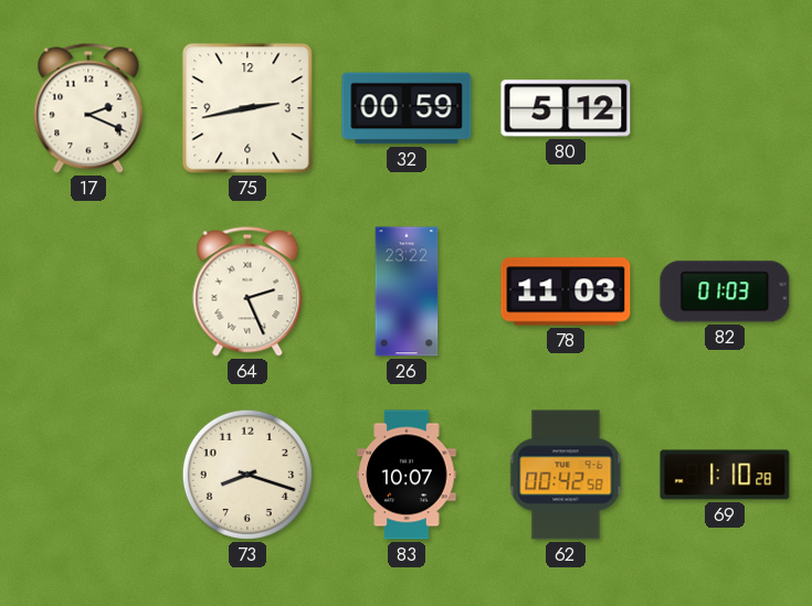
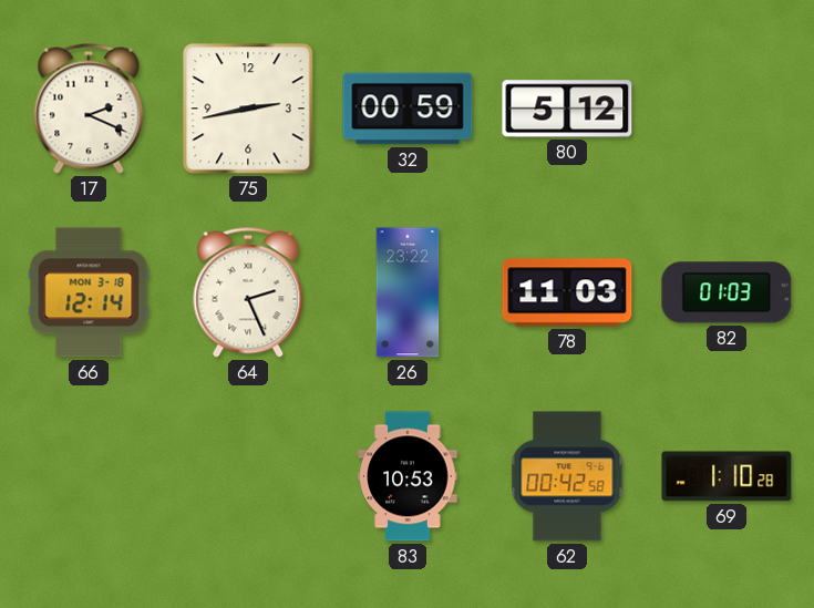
66: none -> 12:14
73: 8:18 -> none
83: 10:07 -> 10:53
